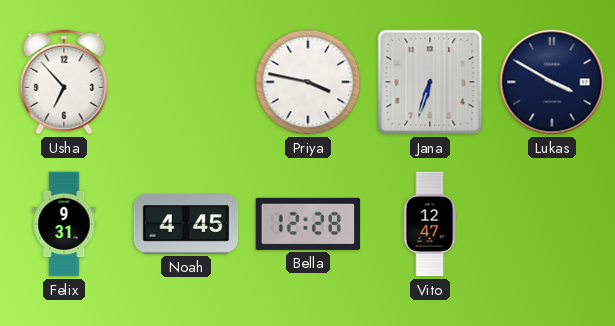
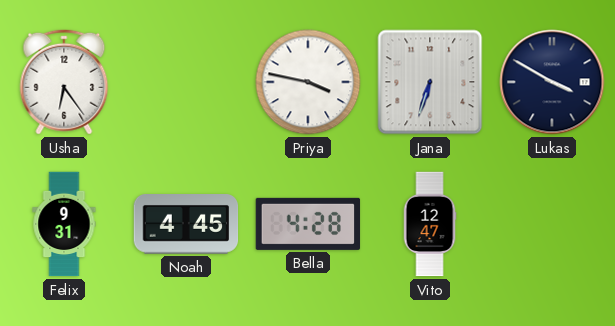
Usha: 6:53 -> 6:24
Bella: 12:28 -> 4:28
